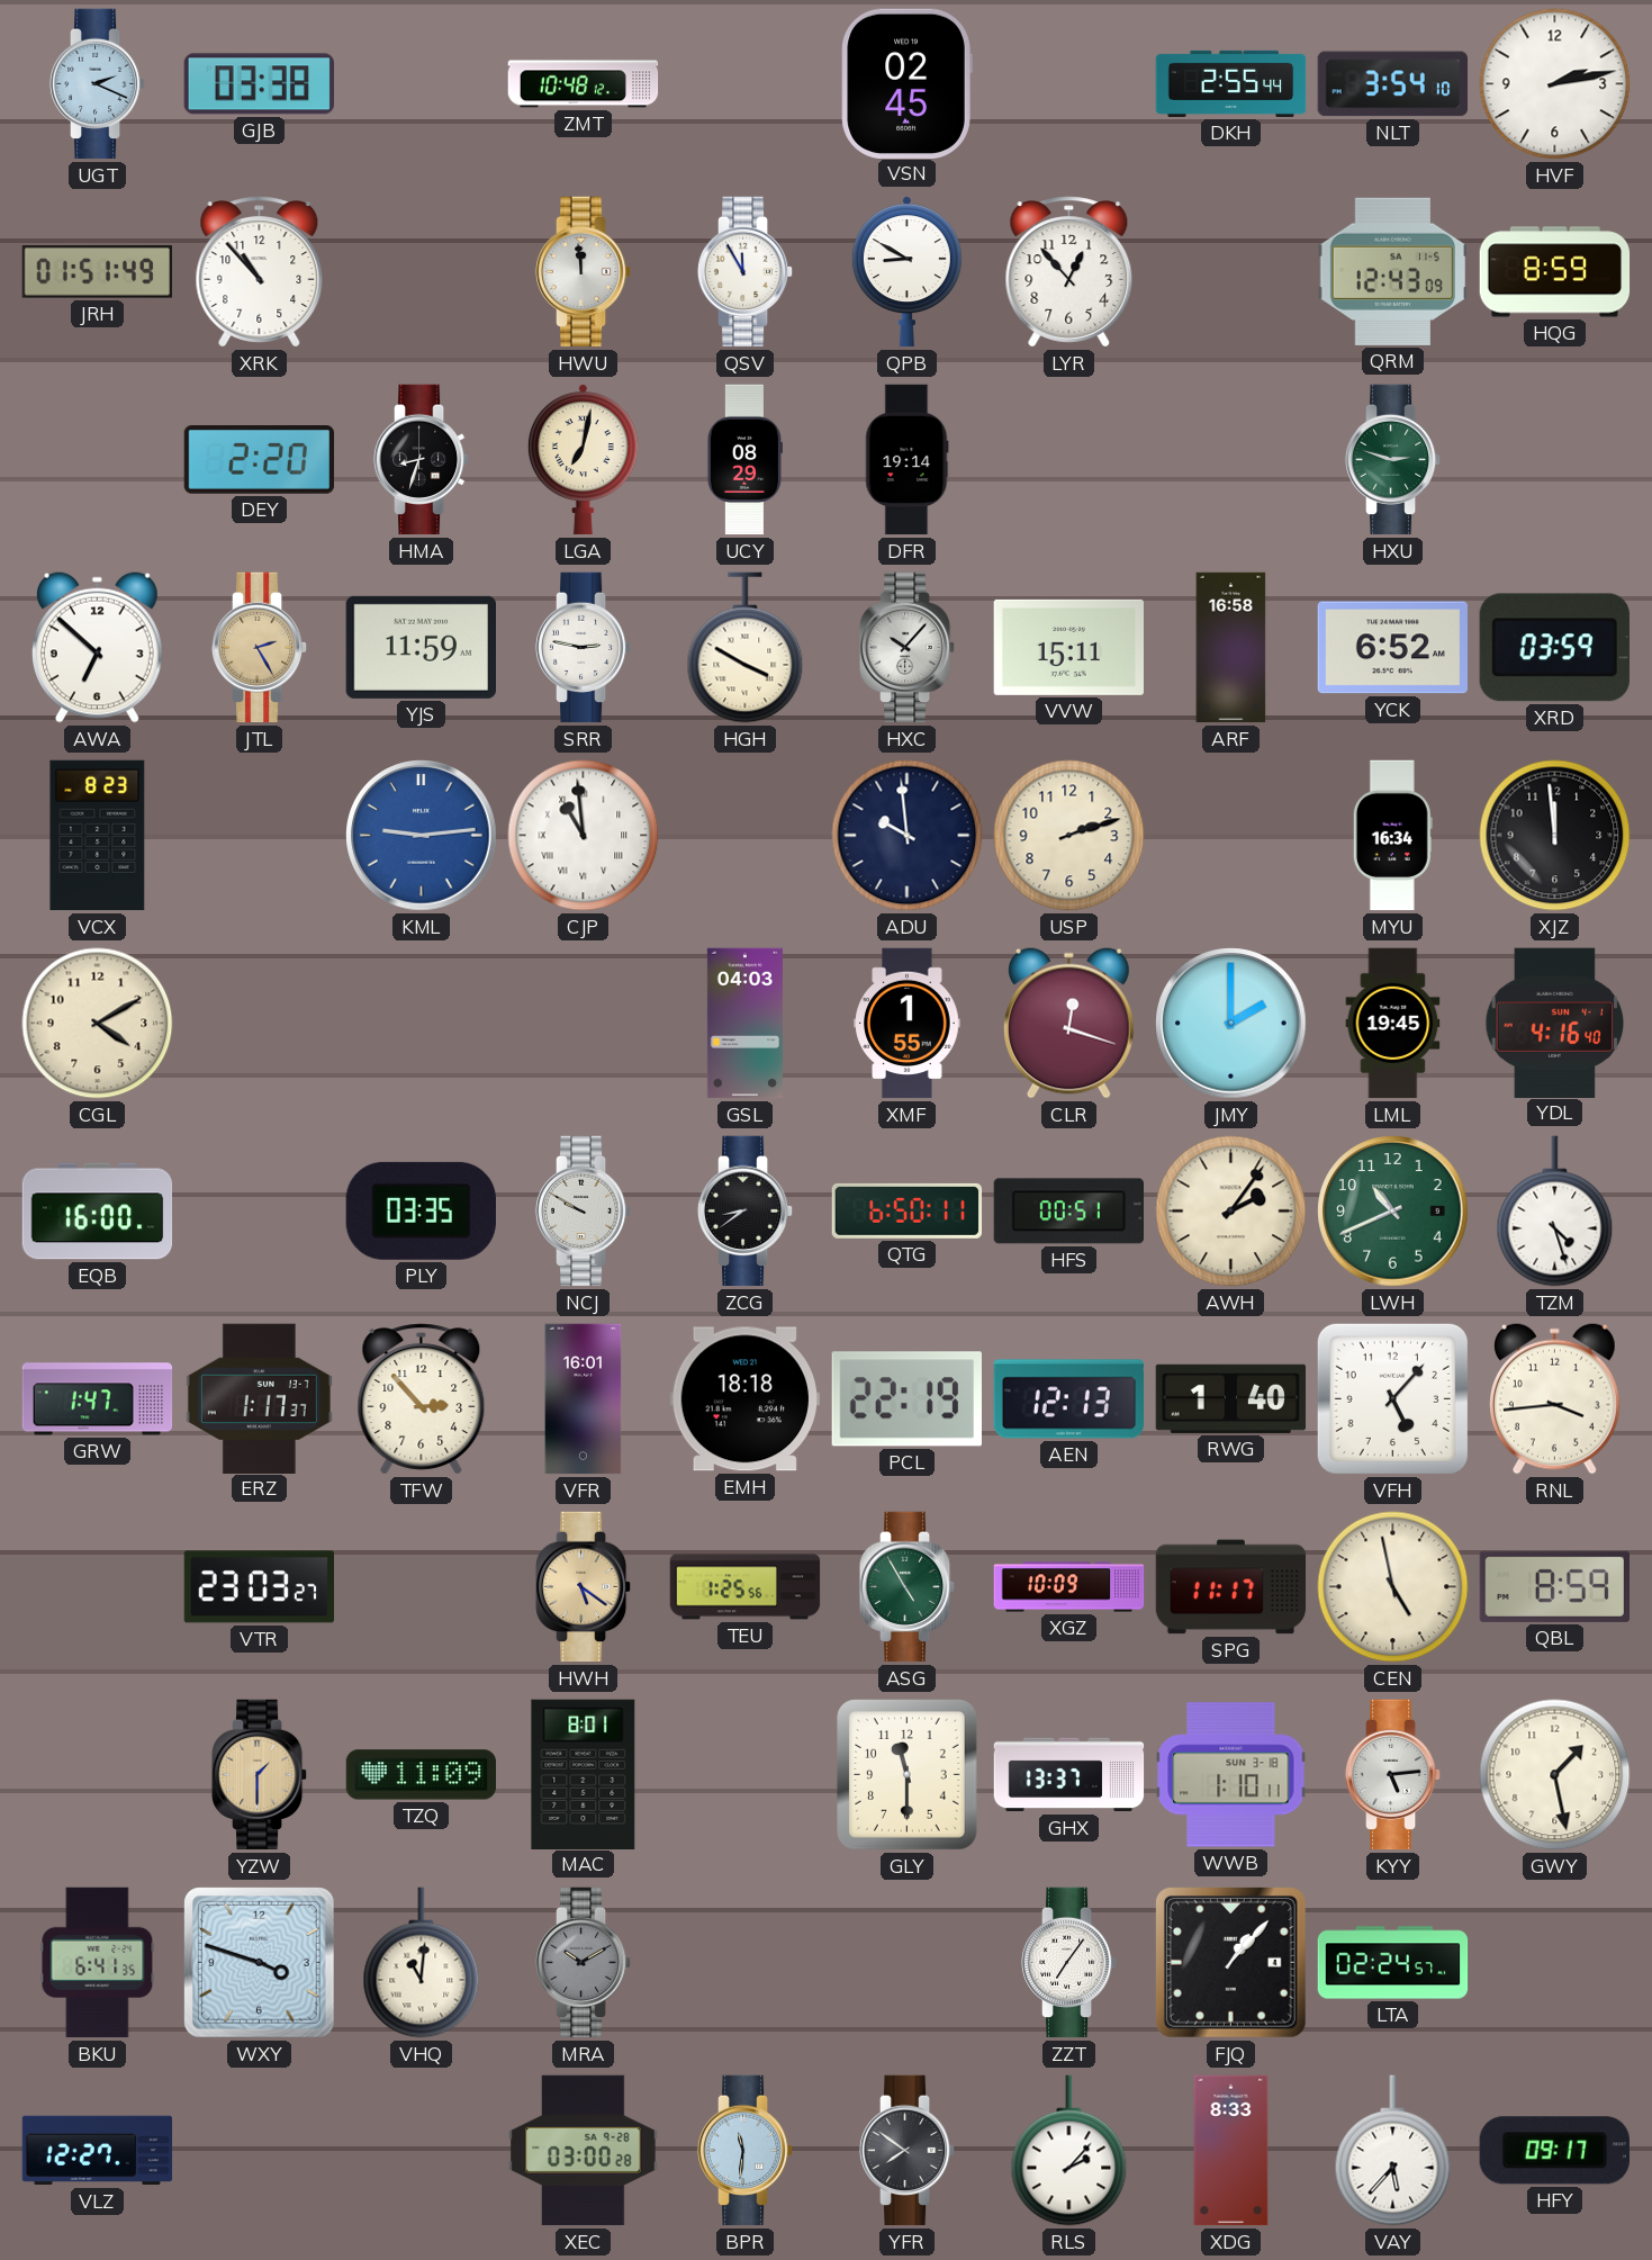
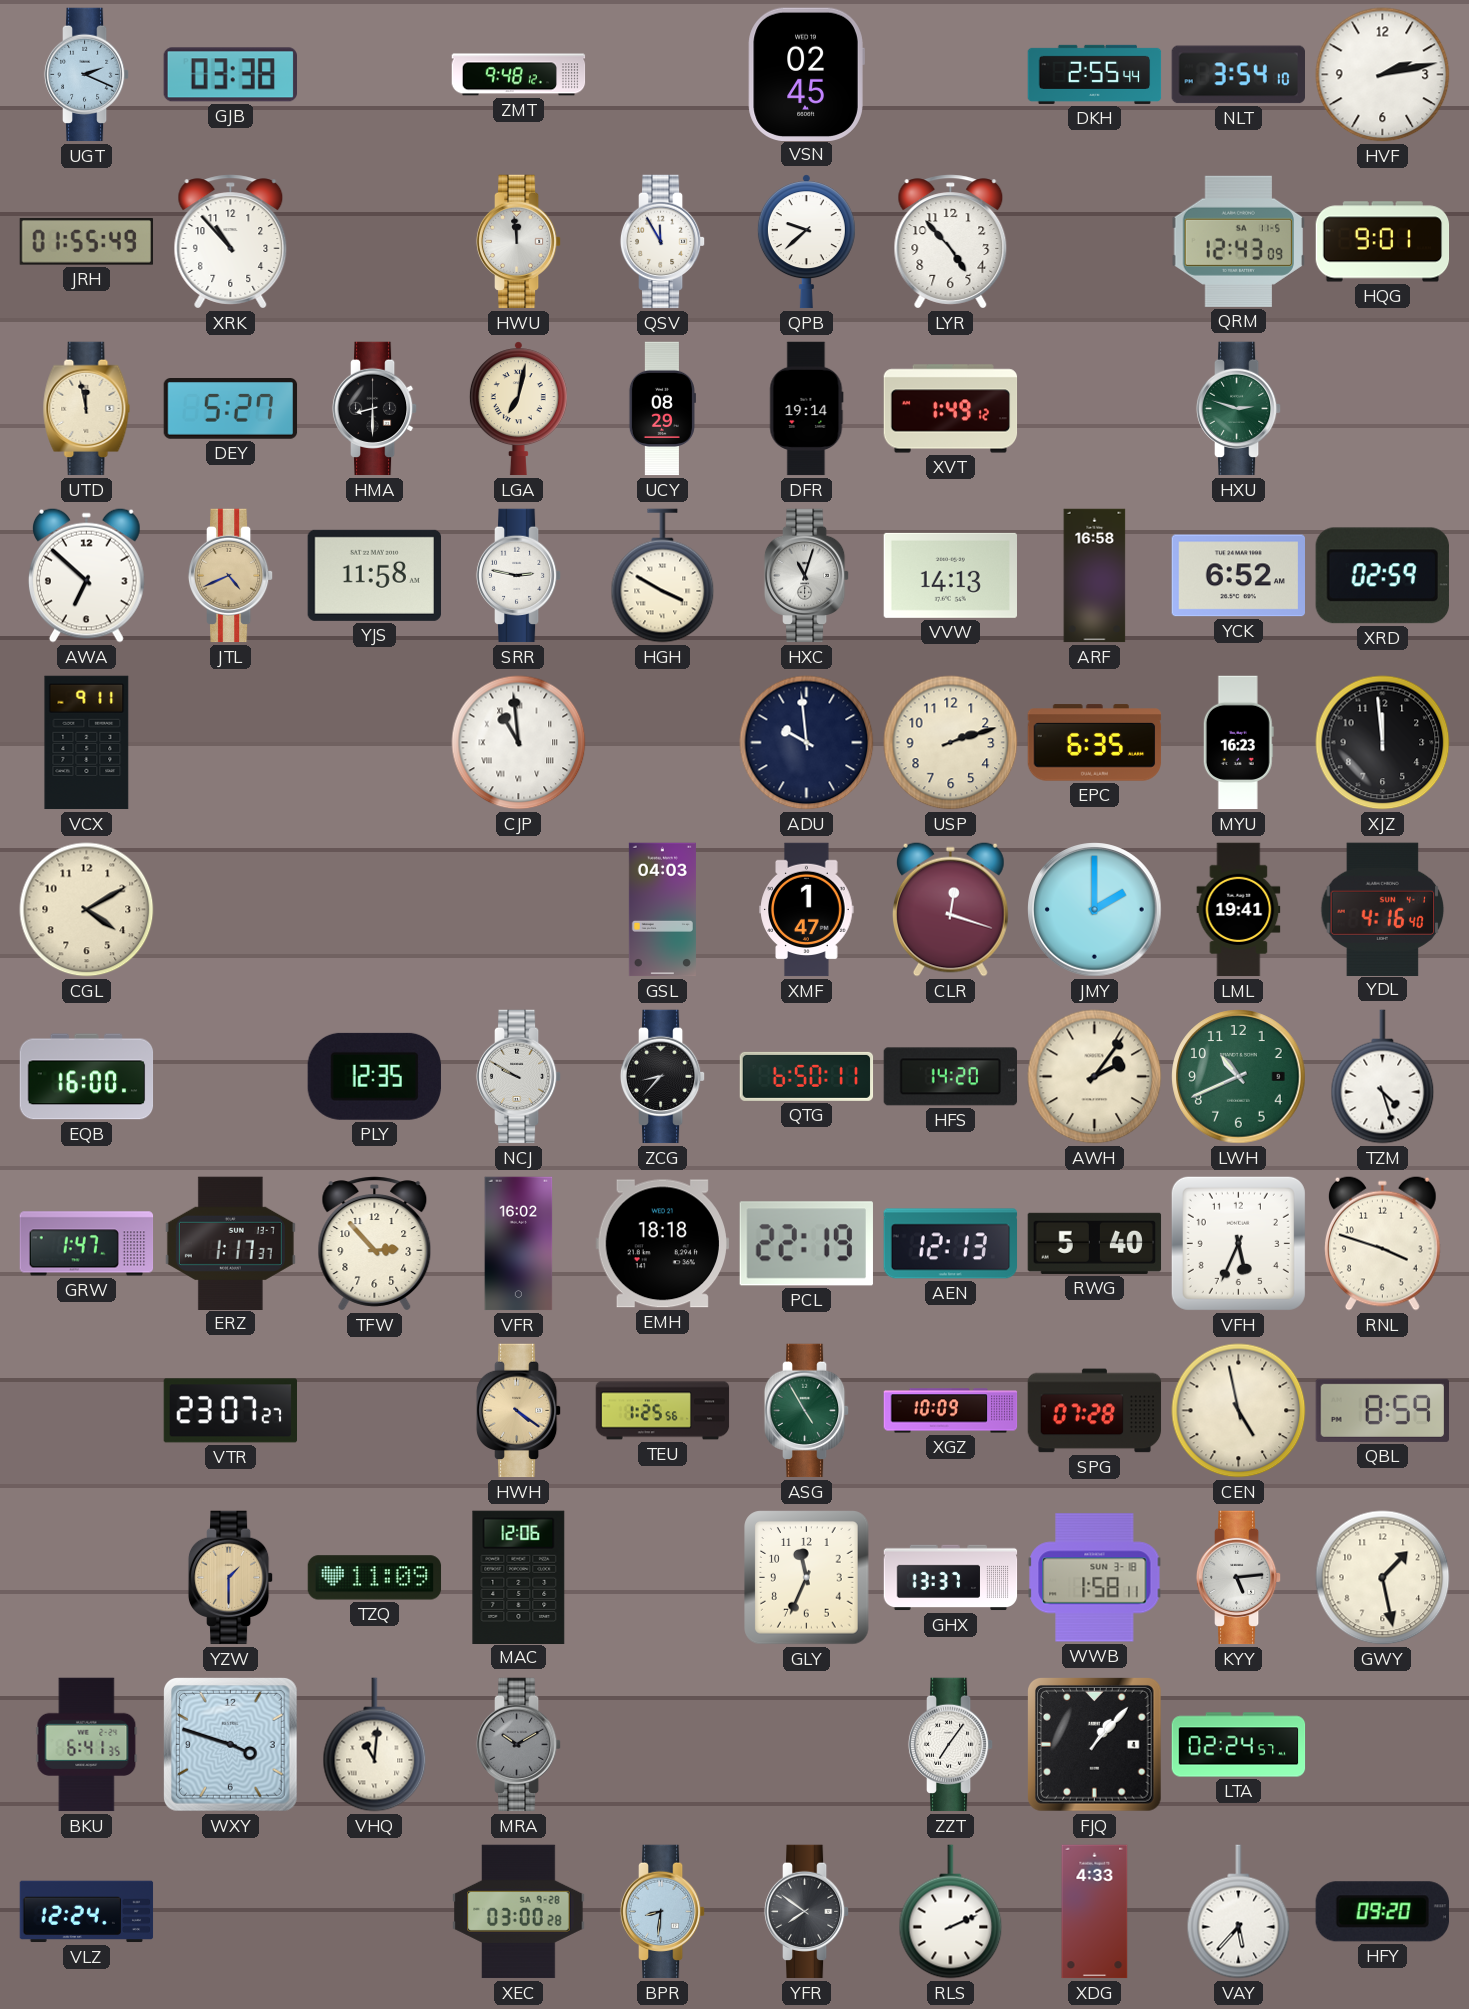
ZMT: 10:48 -> 9:48
JRH: 01:51 -> 01:55
QPB: 8:50 -> 9:38
LYR: 12:53 -> 4:53
HQG: 8:59 -> 9:01
UTD: none -> 11:58
DEY: 2:20 -> 5:27
HMA: 8:33 -> 8:30
XVT: none -> 1:49
JTL: 2:25 -> 4:41
YJS: 11:59 -> 11:58
HXC: 10:07 -> 11:03
VVW: 15:11 -> 14:13
XRD: 03:59 -> 02:59
VCX: 8:23 -> 9:11
KML: 9:14 -> none
EPC: none -> 6:35
MYU: 16:34 -> 16:23
XMF: 1:55 -> 1:47
LML: 19:45 -> 19:41
PLY: 03:35 -> 12:35
ZCG: 8:39 -> 8:37
HFS: 00:51 -> 14:20
VFR: 16:01 -> 16:02
RWG: 1:40 -> 5:40
VFH: 5:07 -> 5:34
RNL: 3:44 -> 3:48
VTR: 23:03 -> 23:07
HWH: 5:21 -> 4:21
SPG: 11:17 -> 07:28
MAC: 8:01 -> 12:06
GLY: 11:30 -> 11:34
WWB: 1:10 -> 1:58
VLZ: 12:27 -> 12:24
BPR: 11:31 -> 8:31
RLS: 2:07 -> 2:11
XDG: 8:33 -> 4:33
HFY: 09:17 -> 09:20
